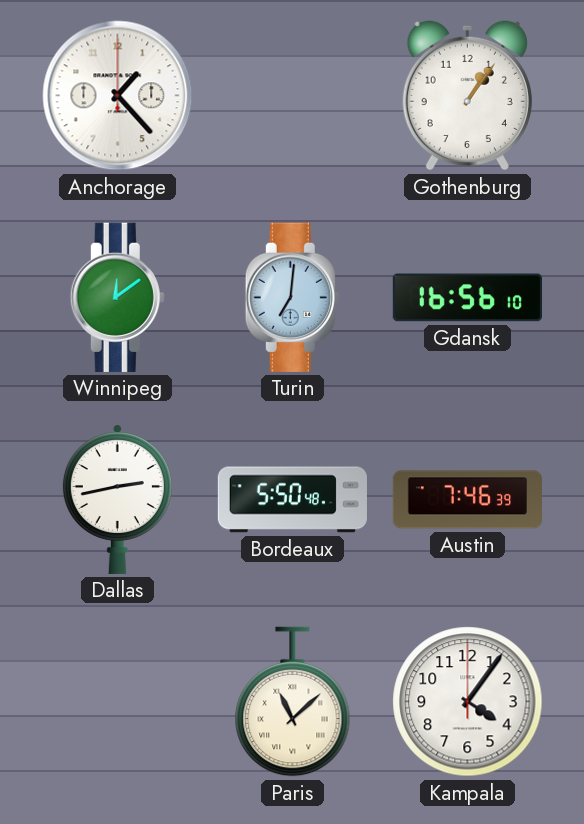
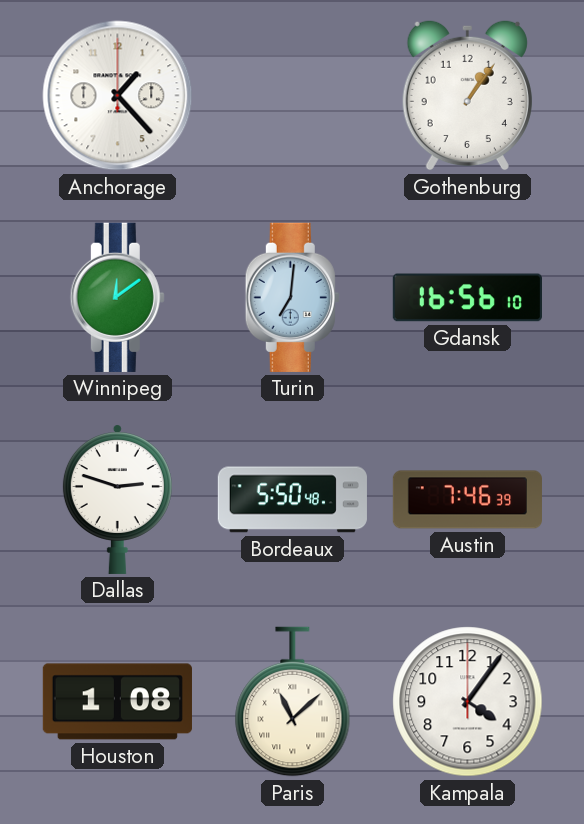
Dallas: 2:43 -> 2:48
Houston: none -> 1:08
